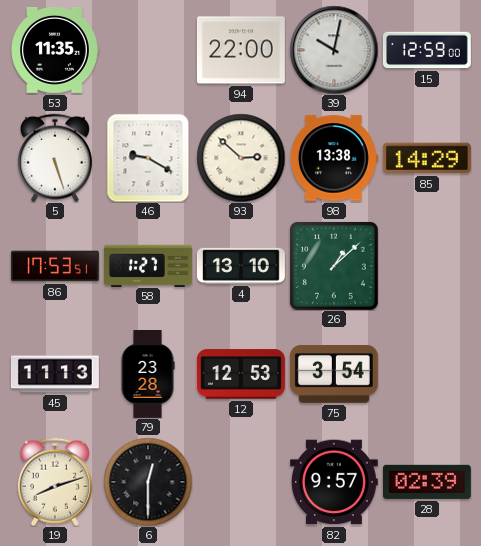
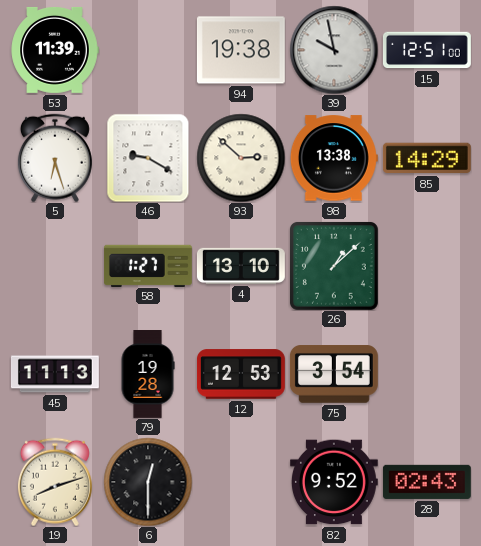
53: 11:35 -> 11:39
94: 22:00 -> 19:38
39: 10:02 -> 9:58
15: 12:59 -> 12:51
5: 5:27 -> 6:27
86: 17:53 -> none
79: 23:28 -> 19:28
82: 9:57 -> 9:52
28: 02:39 -> 02:43
